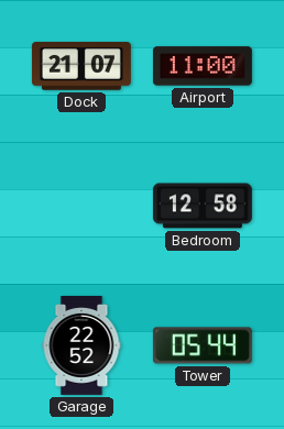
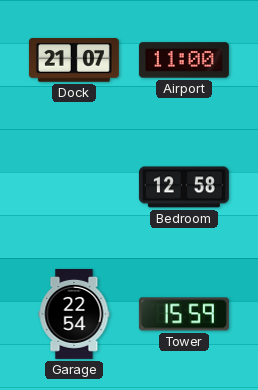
Garage: 22:52 -> 22:54
Tower: 05:44 -> 15:59
